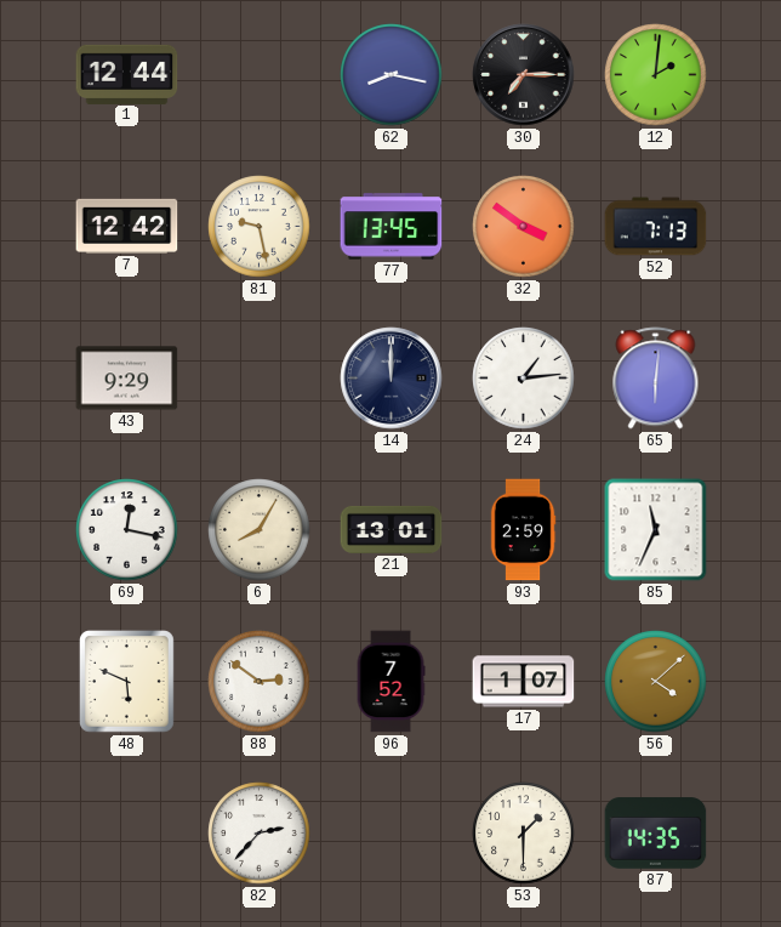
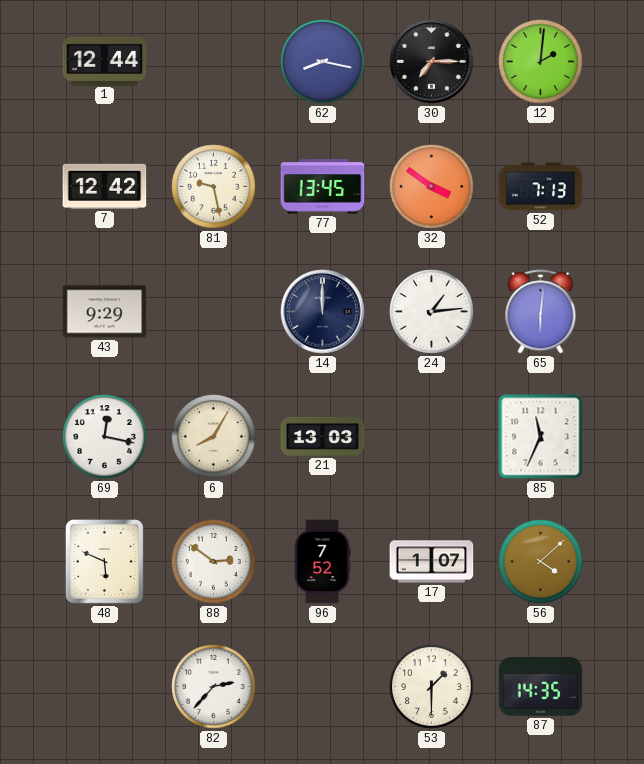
21: 13:01 -> 13:03
93: 2:59 -> none
